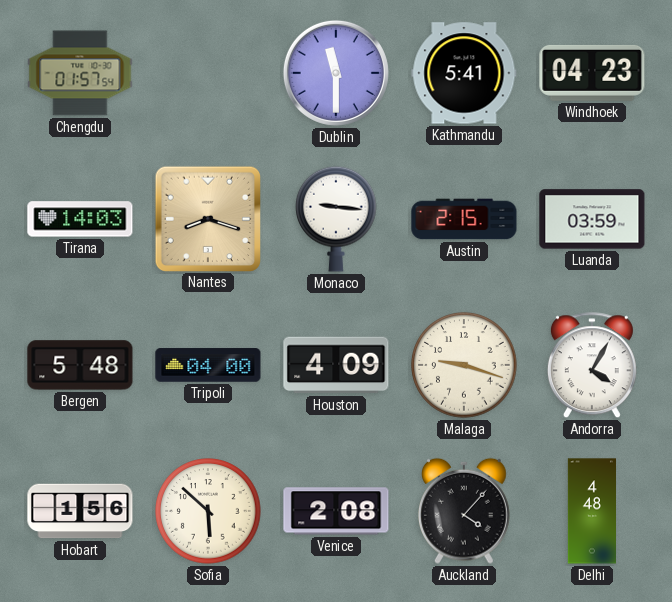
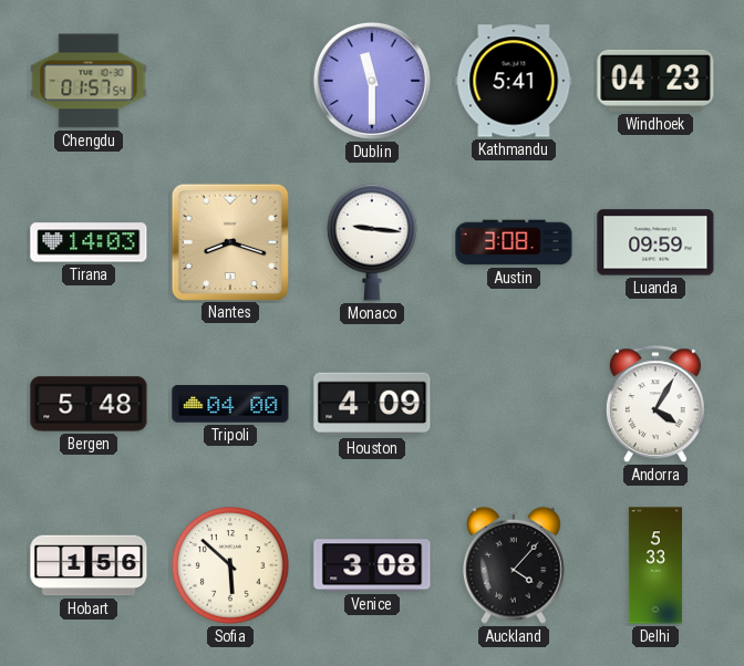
Austin: 2:15 -> 3:08
Luanda: 03:59 -> 09:59
Malaga: 9:18 -> none
Venice: 2:08 -> 3:08
Delhi: 4:48 -> 5:33
